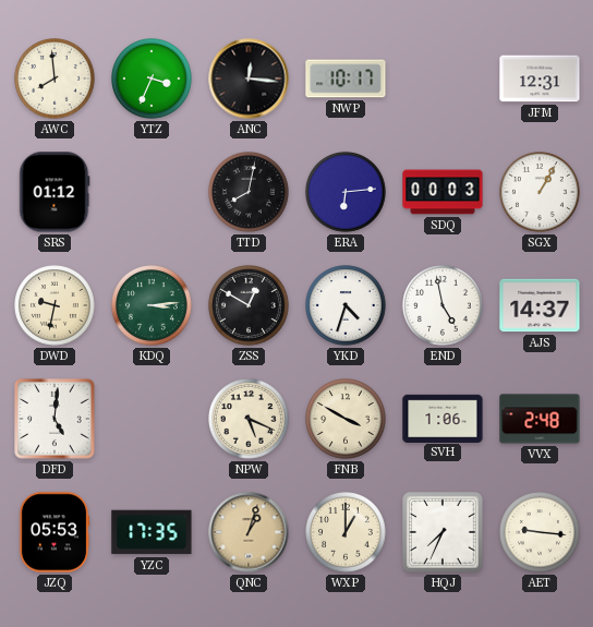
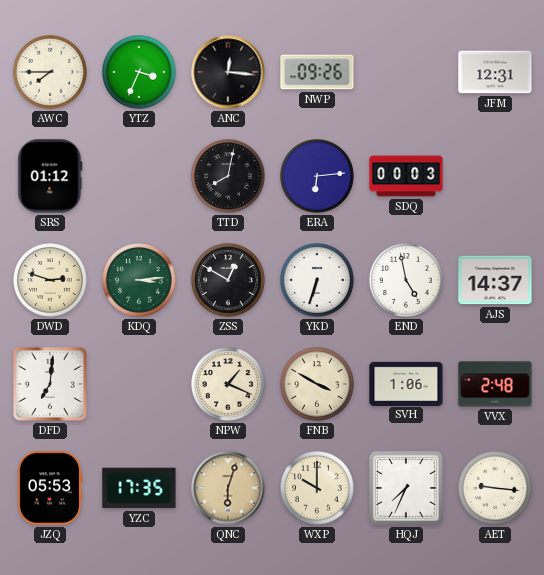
AWC: 7:59 -> 7:45
NWP: 10:17 -> 09:26
SGX: 1:05 -> none
DWD: 9:32 -> 2:48
YKD: 4:33 -> 6:33
DFD: 5:01 -> 7:01
NPW: 5:19 -> 1:19
QNC: 1:03 -> 6:03
WXP: 1:00 -> 10:00
